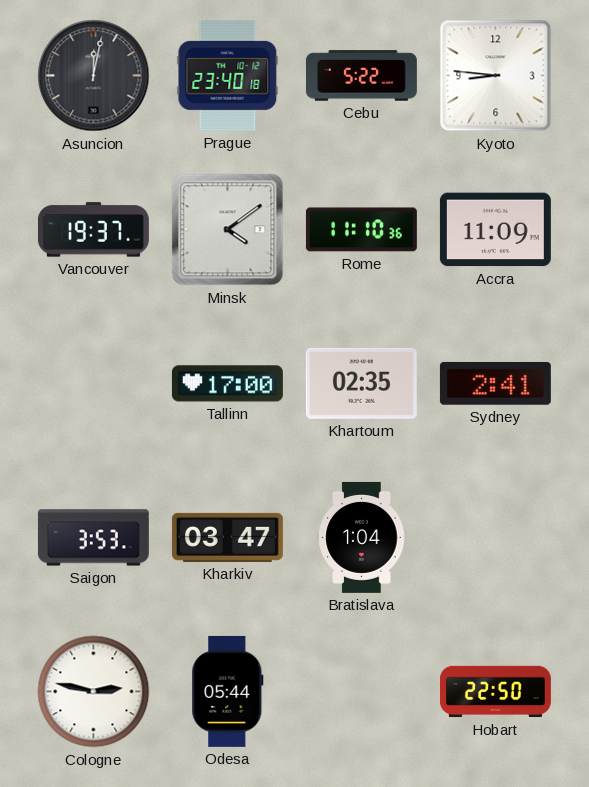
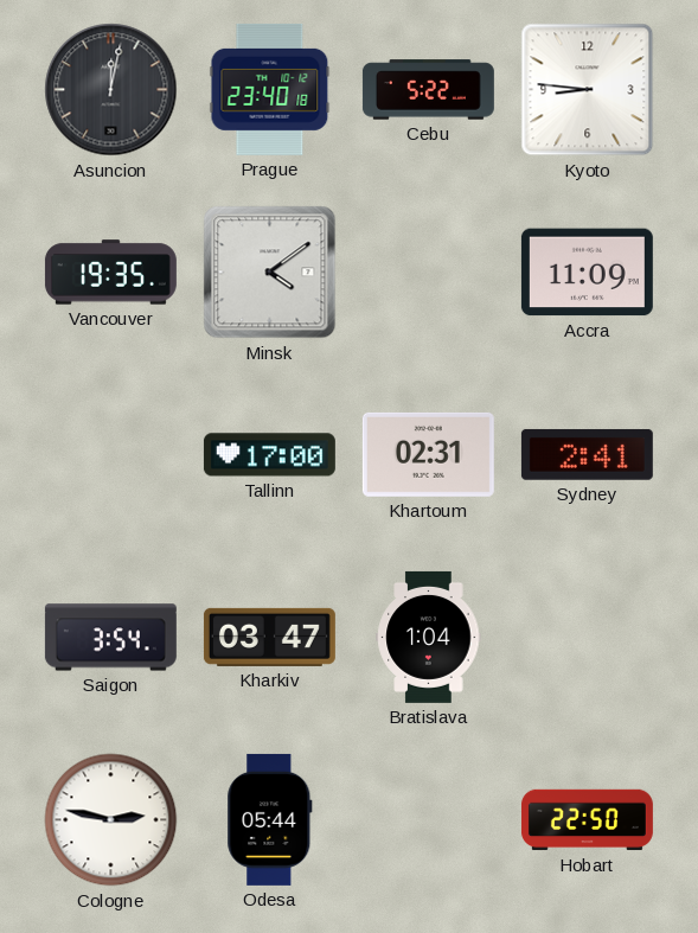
Vancouver: 19:37 -> 19:35
Rome: 11:10 -> none
Khartoum: 02:35 -> 02:31
Saigon: 3:53 -> 3:54
